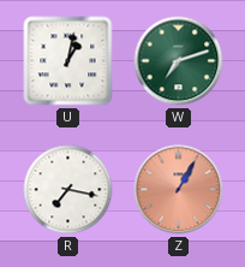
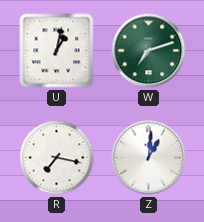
Z: 1:05 -> 1:01
Z dial: salmon -> white
